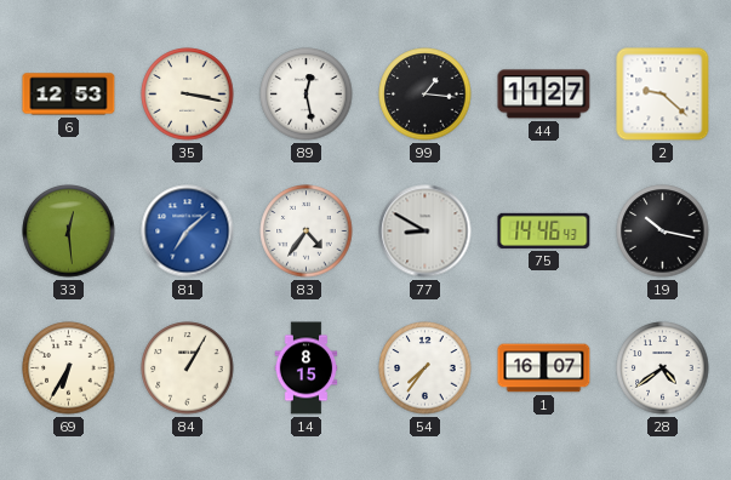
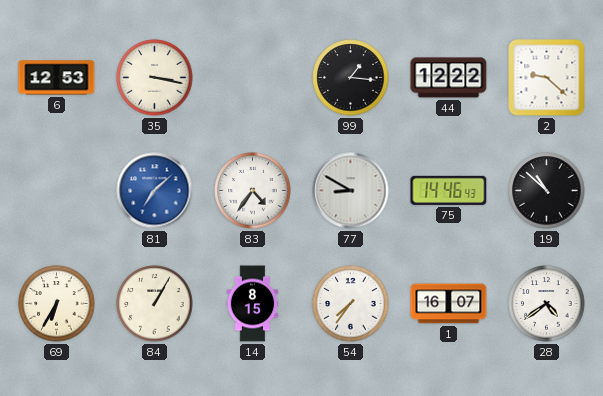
89: 12:28 -> none
44: 11:27 -> 12:22
33: 12:29 -> none
19: 10:17 -> 10:52
